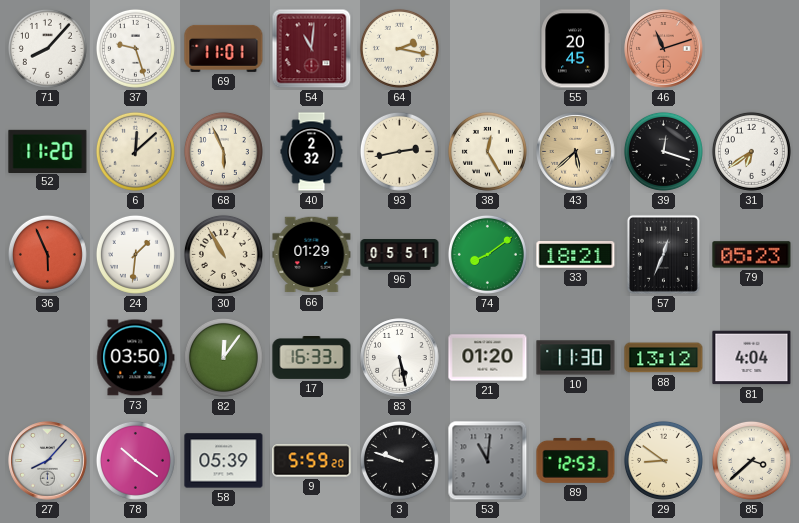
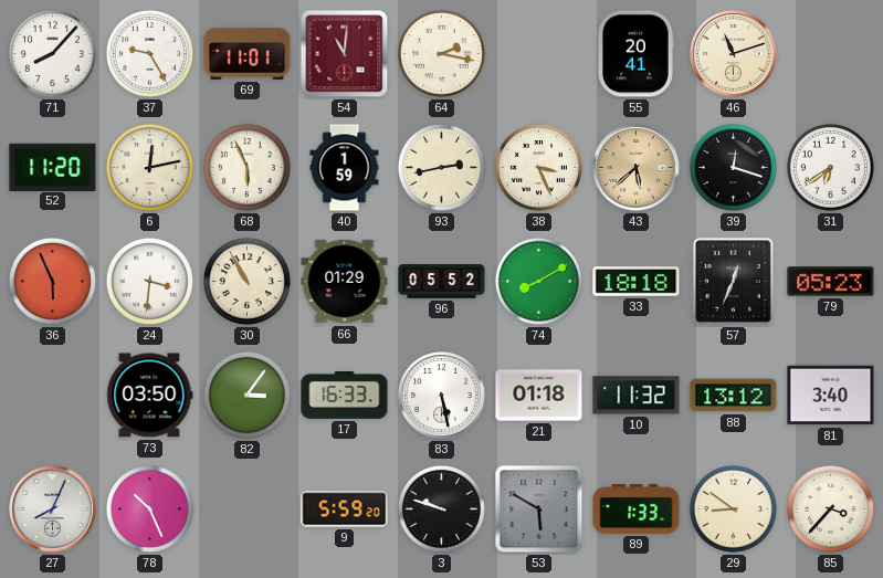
37: 9:27 -> 9:25
55: 20:45 -> 20:41
46 dial: salmon -> cream
6: 12:08 -> 12:13
40: 2:32 -> 1:59
38: 12:25 -> 3:26
24: 1:31 -> 3:31
96: 05:51 -> 05:52
74: 8:09 -> 8:10
33: 18:21 -> 18:18
82: 12:06 -> 3:06
21: 01:20 -> 01:18
10: 11:30 -> 11:32
81: 4:04 -> 3:40
27: 8:07 -> 8:04
78: 10:21 -> 10:26
58: 05:39 -> none
53: 11:01 -> 5:50
89: 12:53 -> 1:33
85: 3:38 -> 3:37
